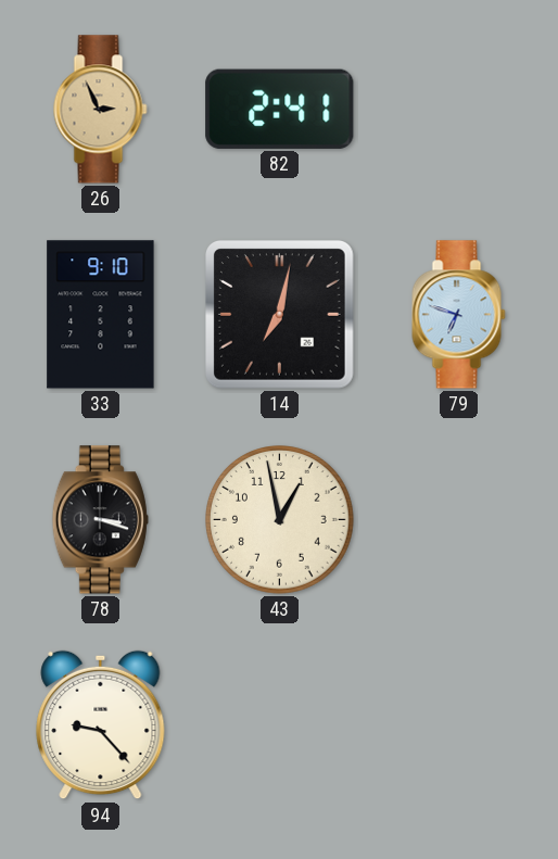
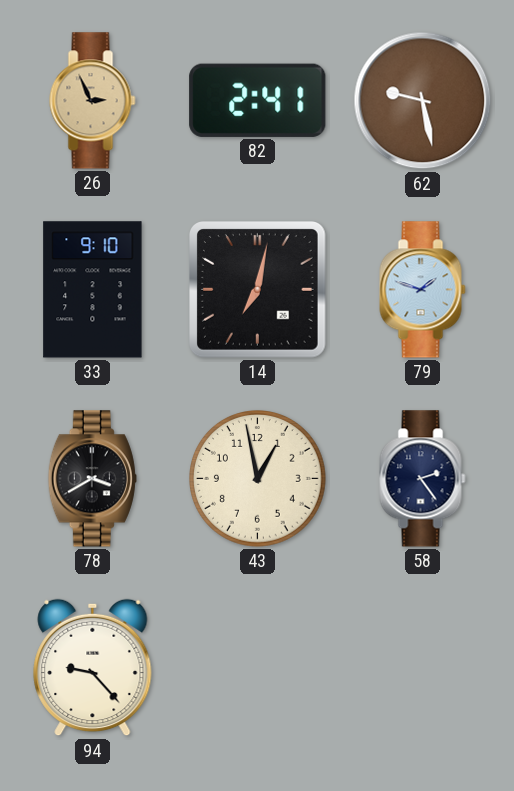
62: none -> 9:28
79: 6:48 -> 1:48
78: 3:18 -> 3:40
58: none -> 2:24
